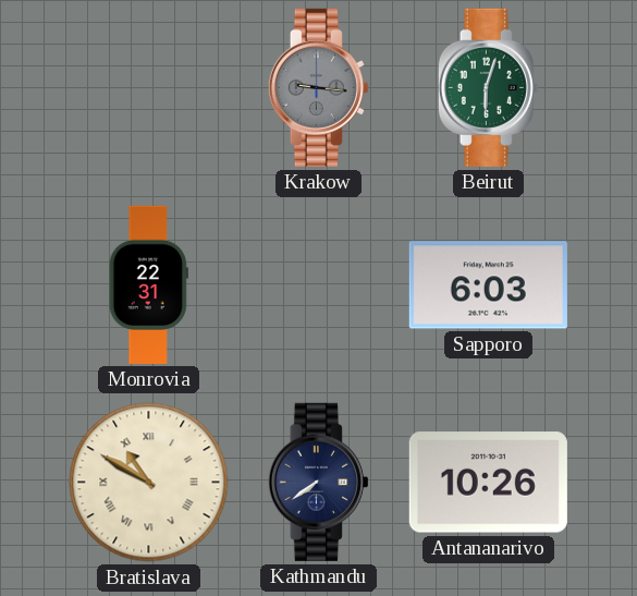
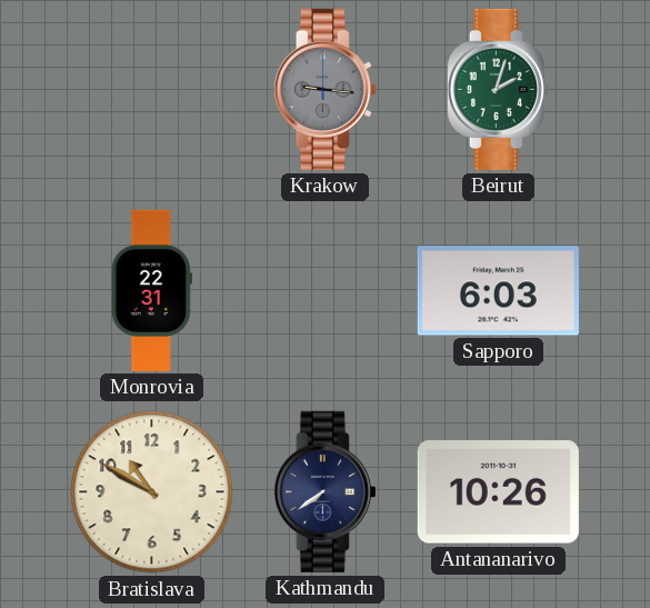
Beirut: 6:03 -> 2:03
Bratislava numerals: Roman -> Arabic
